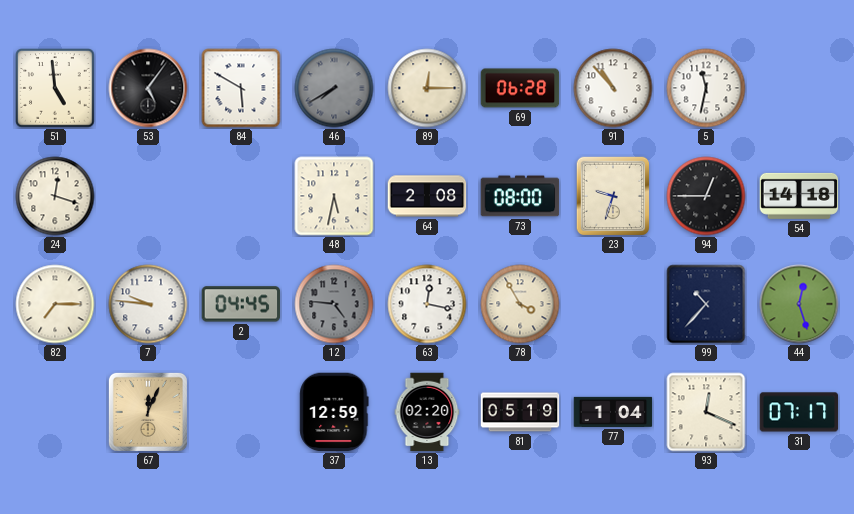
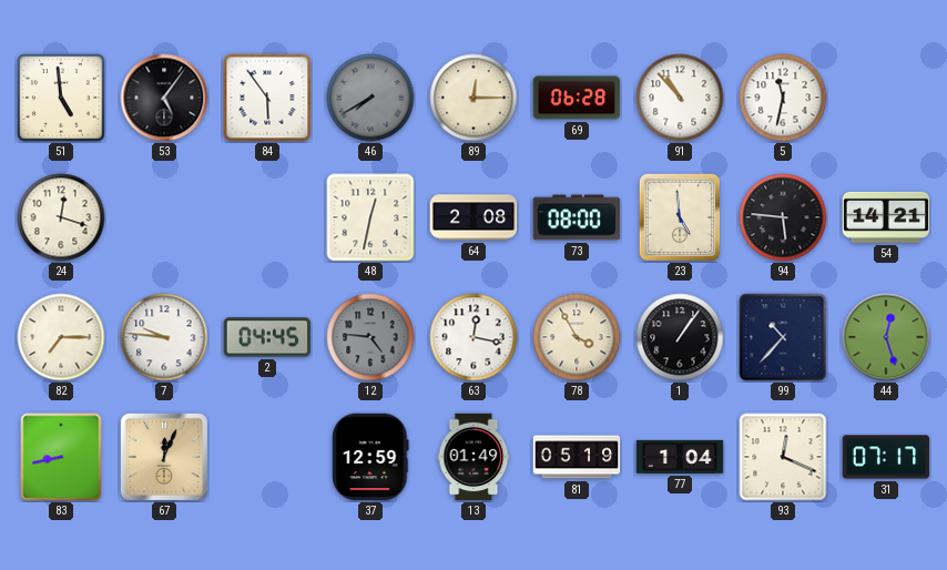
84: 5:50 -> 5:54
48: 5:32 -> 12:32
23: 9:33 -> 4:59
94: 12:45 -> 5:46
54: 14:18 -> 14:21
1: none -> 1:06
83: none -> 8:43
13: 02:20 -> 01:49
